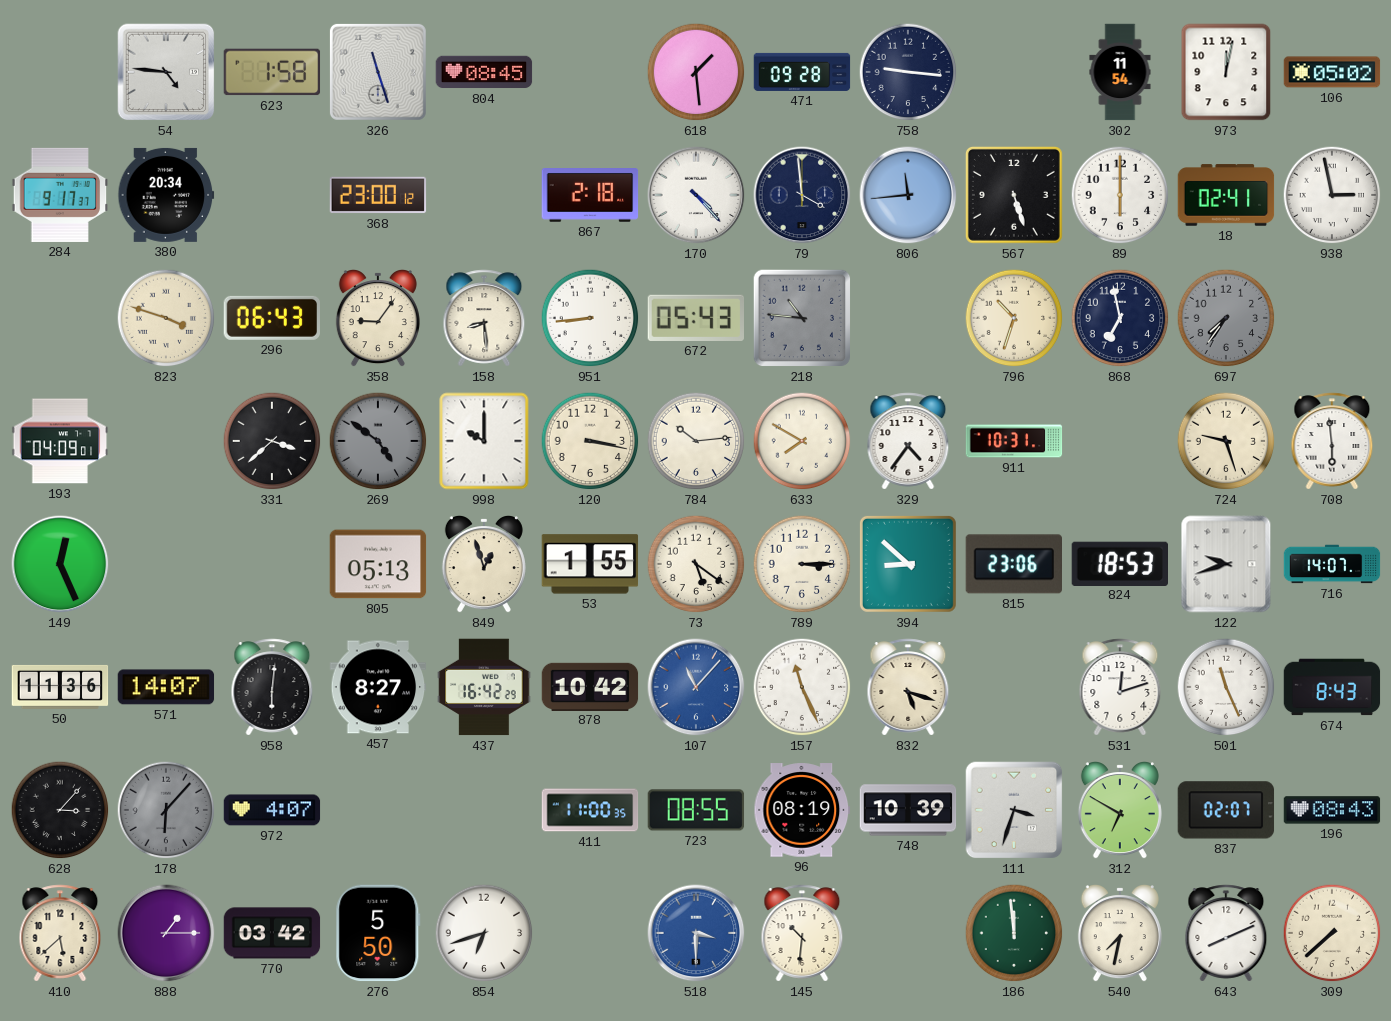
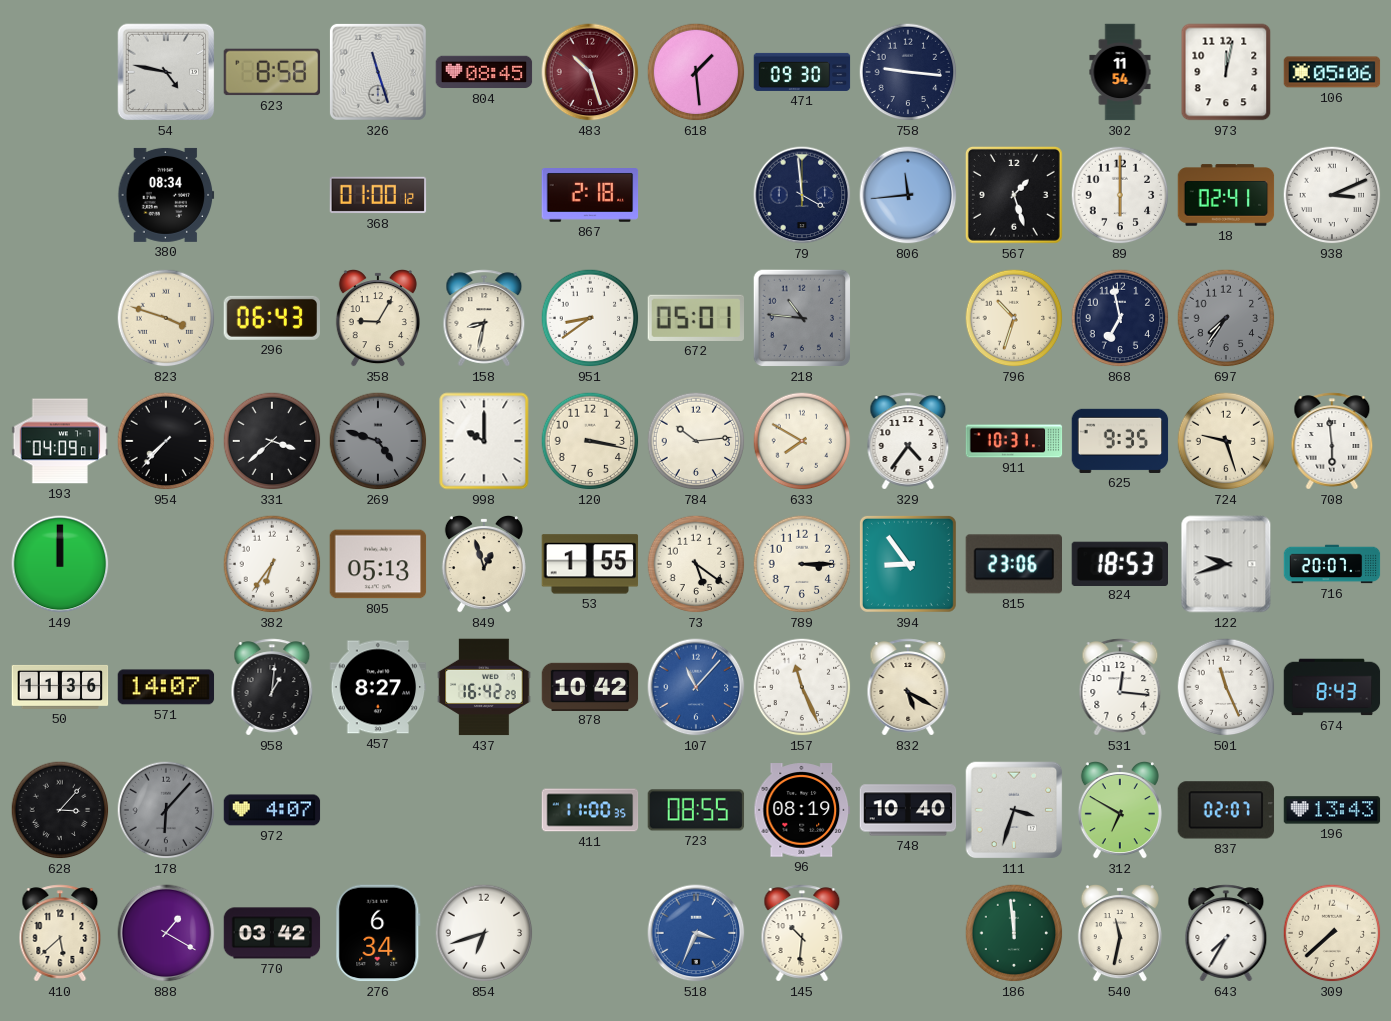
54: 4:46 -> 4:47
623: 1:58 -> 8:58
483: none -> 10:27
471: 09:28 -> 09:30
106: 05:02 -> 05:06
284: 9:17 -> none
380: 20:34 -> 08:34
368: 23:00 -> 01:00
170: 4:23 -> none
567: 5:27 -> 1:27
938: 2:58 -> 3:11
358: 9:06 -> 9:05
158: 8:29 -> 8:32
951: 8:44 -> 8:39
672: 05:43 -> 05:01
954: none -> 7:37
269: 4:51 -> 4:48
625: none -> 9:35
149: 12:26 -> 12:00
382: none -> 6:36
394: 8:52 -> 8:54
716: 14:07 -> 20:07
958: 6:01 -> 1:01
832: 5:18 -> 5:20
531: 12:12 -> 12:16
748: 10:39 -> 10:40
196: 08:43 -> 13:43
888: 1:15 -> 1:20
276: 5:50 -> 6:34
518: 3:30 -> 3:34
540: 7:32 -> 11:32
643: 8:11 -> 7:35
